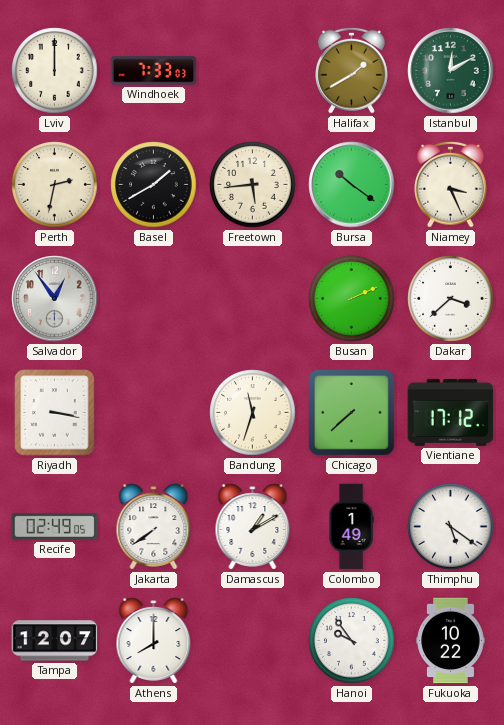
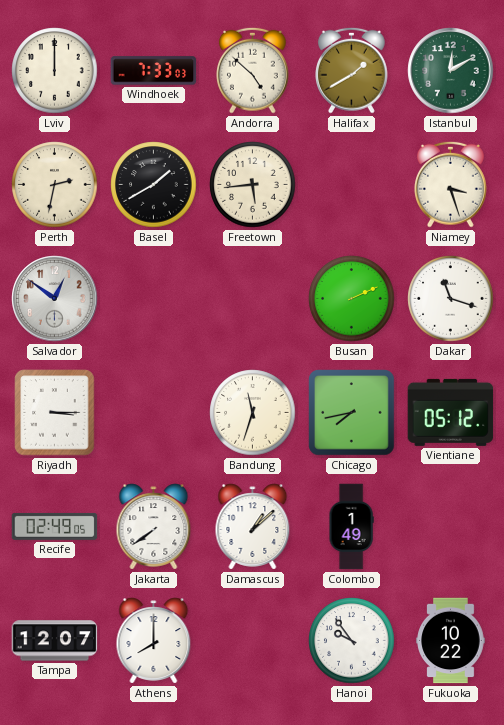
Andorra: none -> 4:52
Bursa: 10:21 -> none
Niamey: 3:26 -> 3:27
Salvador: 12:54 -> 12:51
Dakar: 3:38 -> 11:18
Riyadh: 3:17 -> 3:15
Chicago: 7:38 -> 7:43
Vientiane: 17:12 -> 05:12
Damascus: 1:10 -> 1:08
Thimphu: 5:21 -> none
